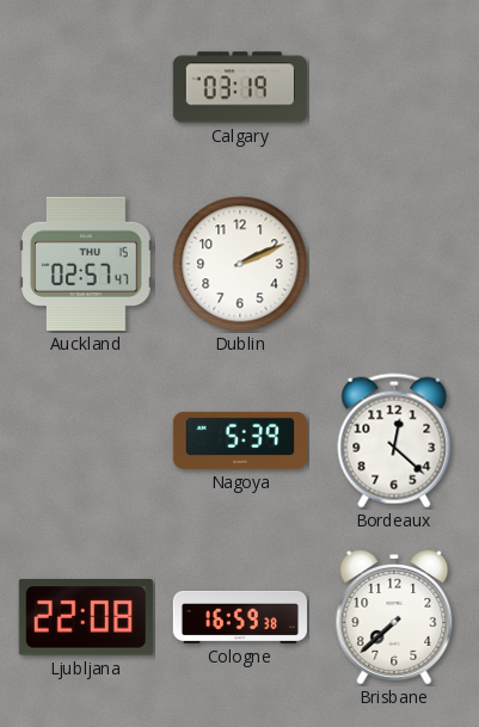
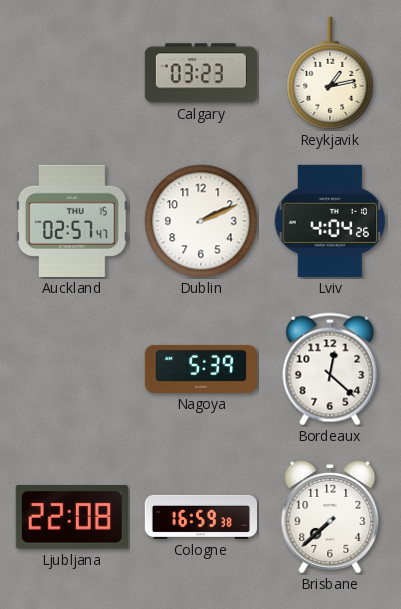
Calgary: 03:19 -> 03:23
Reykjavik: none -> 1:13
Lviv: none -> 4:04
